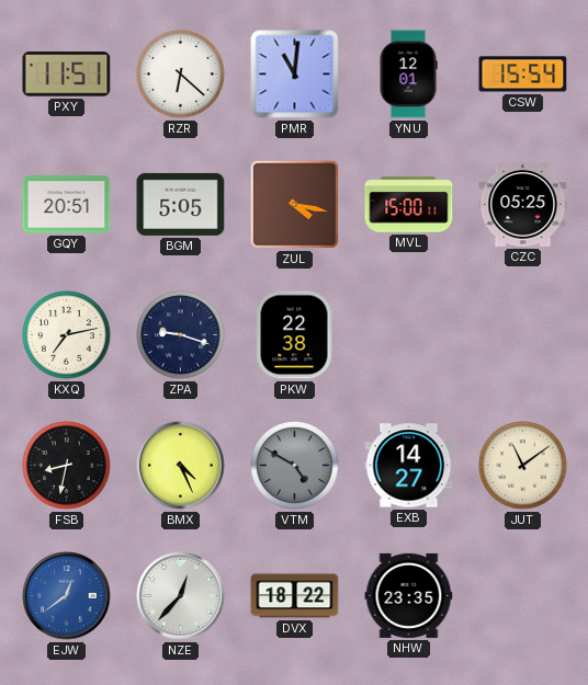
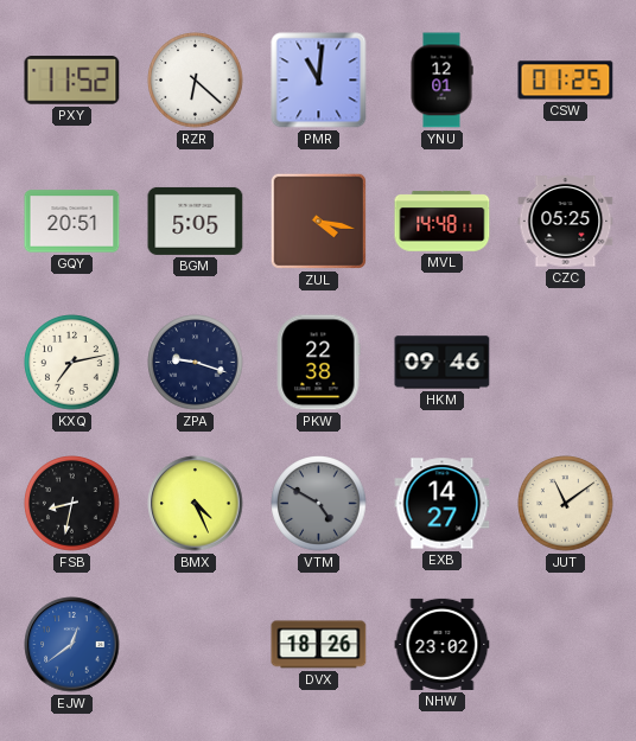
PXY: 11:51 -> 11:52
CSW: 15:54 -> 01:25
MVL: 15:00 -> 14:48
HKM: none -> 09:46
NZE: 12:37 -> none
DVX: 18:22 -> 18:26
NHW: 23:35 -> 23:02
